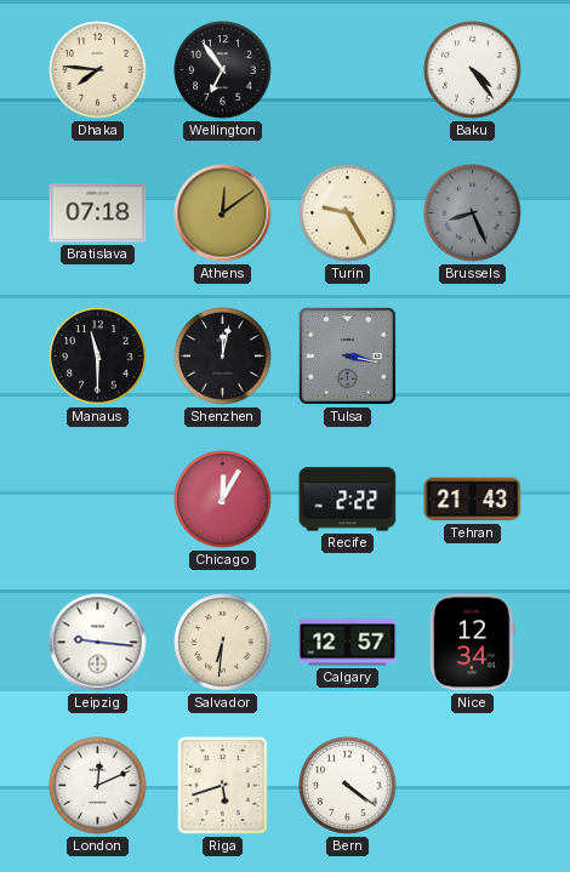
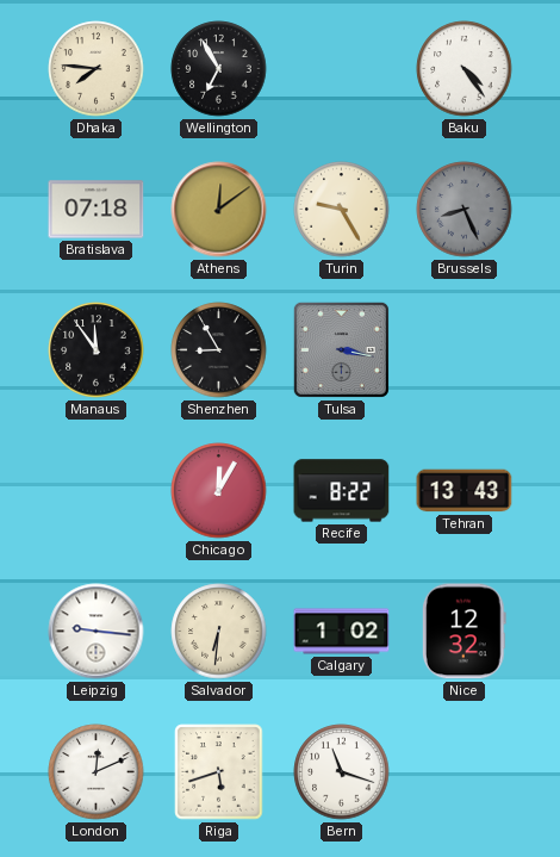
Wellington: 6:54 -> 6:55
Manaus: 11:30 -> 11:54
Shenzhen: 12:02 -> 8:55
Recife: 2:22 -> 8:22
Tehran: 21:43 -> 13:43
Calgary: 12:57 -> 1:02
Nice: 12:34 -> 12:32
Bern: 4:21 -> 11:18
